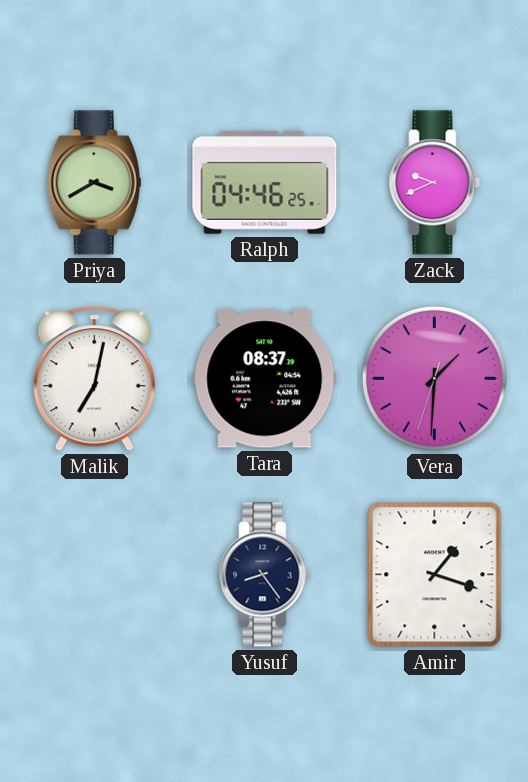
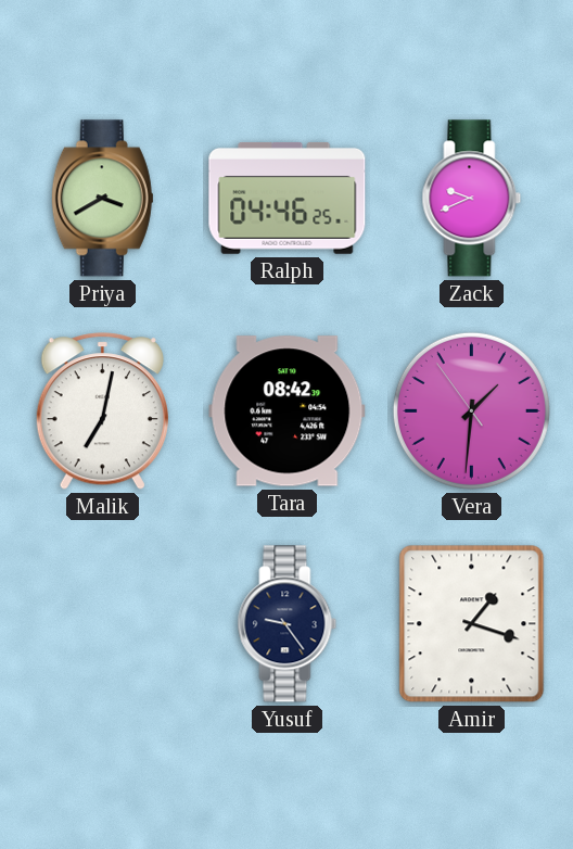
Tara: 08:37 -> 08:42
Vera: 1:30:33 -> 1:30:54
Yusuf: 8:24 -> 9:24
